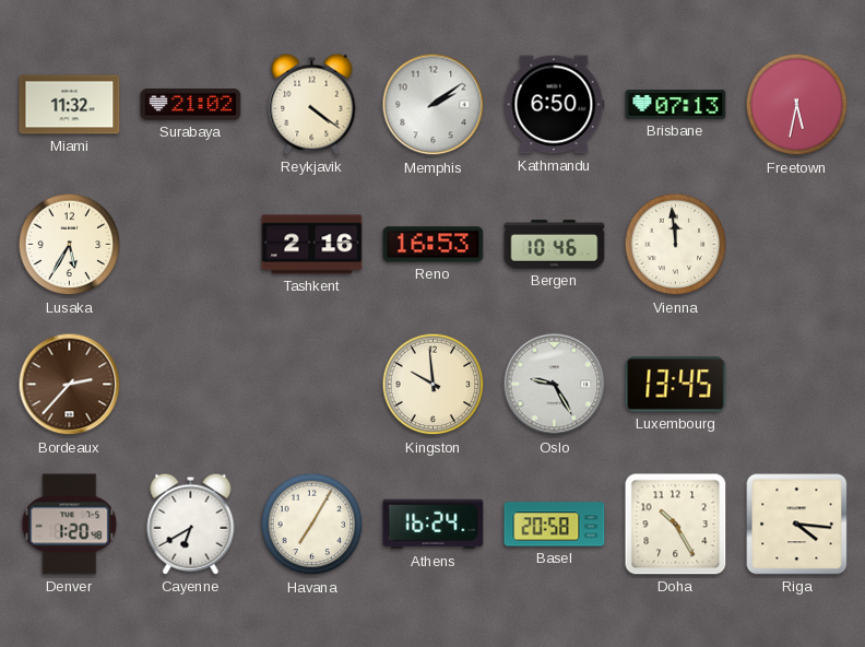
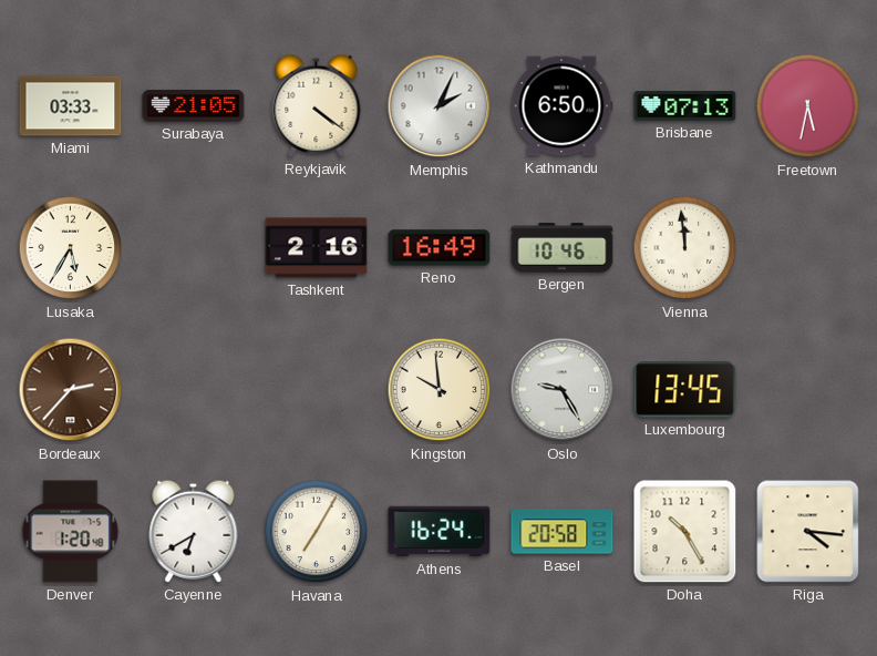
Miami: 11:32 -> 03:33
Surabaya: 21:02 -> 21:05
Memphis: 2:09 -> 2:04
Reno: 16:53 -> 16:49
